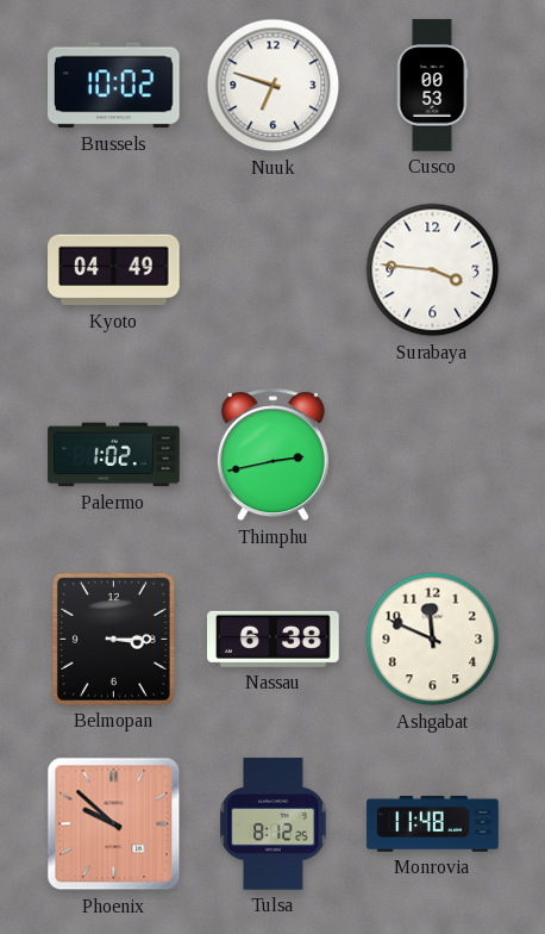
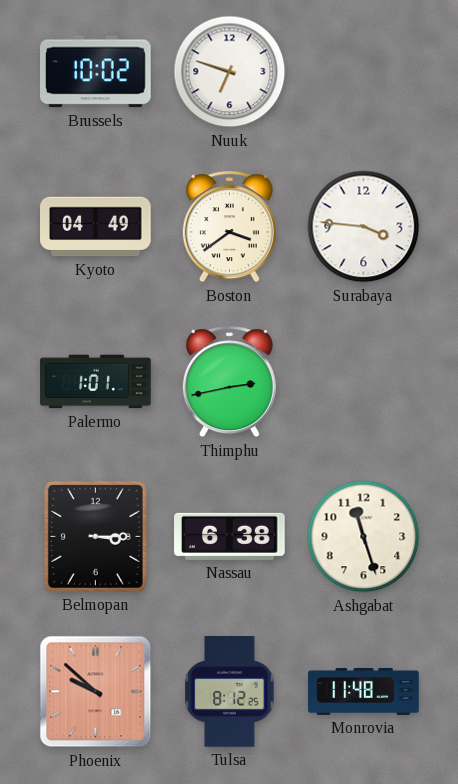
Cusco: 00:53 -> none
Boston: none -> 3:39
Palermo: 1:02 -> 1:01
Ashgabat: 11:49 -> 11:27
